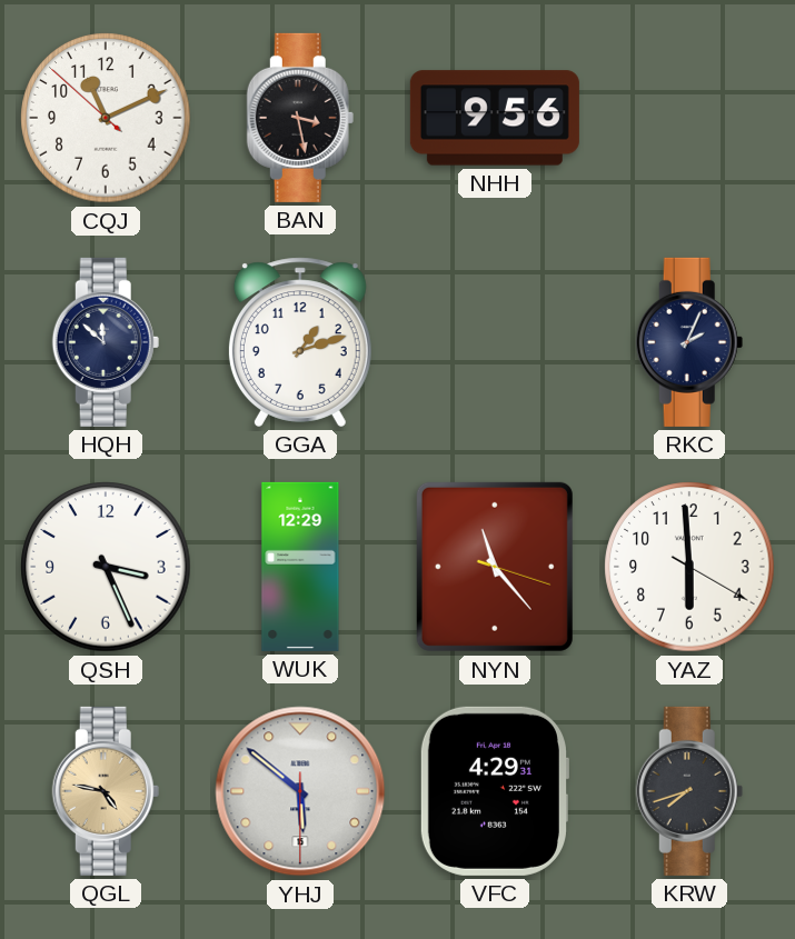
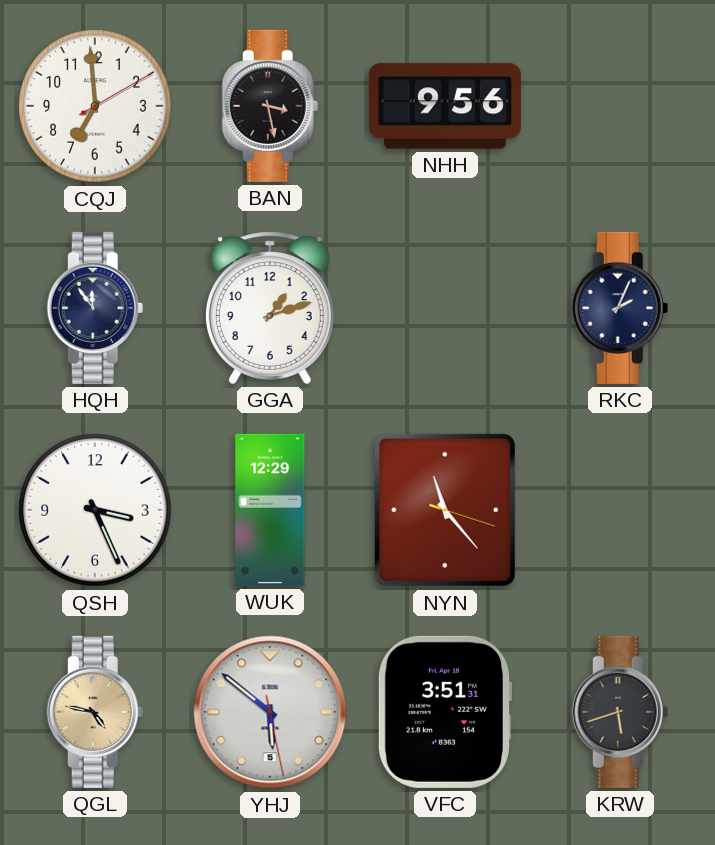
CQJ: 11:10 -> 6:59
HQH: 11:52 -> 11:54
YAZ: 5:59 -> none
YHJ: 5:51:30 -> 5:51:28
VFC: 4:29 -> 3:51
KRW: 7:42 -> 5:42
